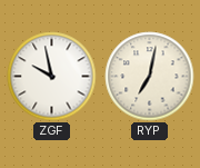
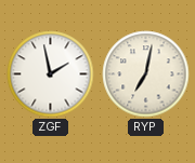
ZGF: 9:58 -> 1:58
